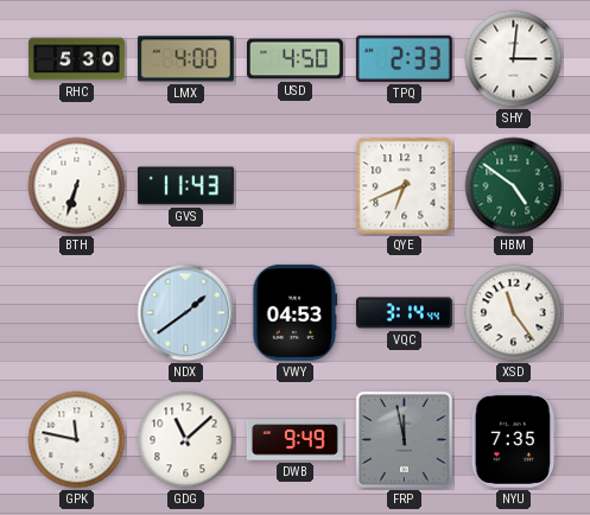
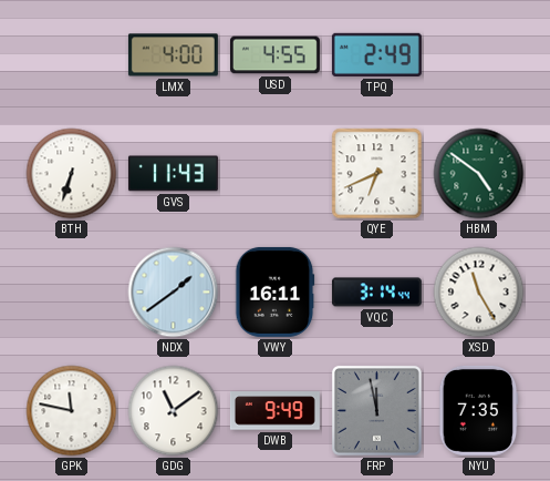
RHC: 5:30 -> none
USD: 4:50 -> 4:55
TPQ: 2:33 -> 2:49
SHY: 3:01 -> none
VWY: 04:53 -> 16:11
XSD: 11:24 -> 11:25
GDG: 11:08 -> 11:09
